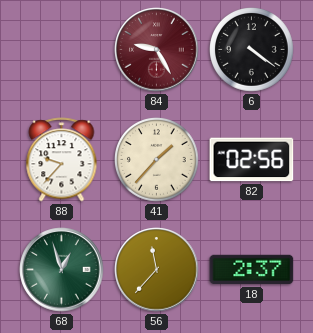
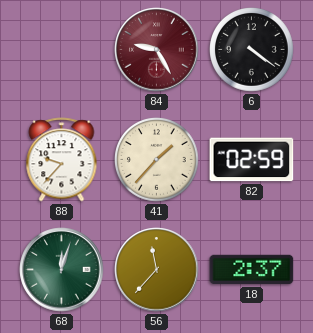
82: 02:56 -> 02:59
68: 12:57 -> 12:03
